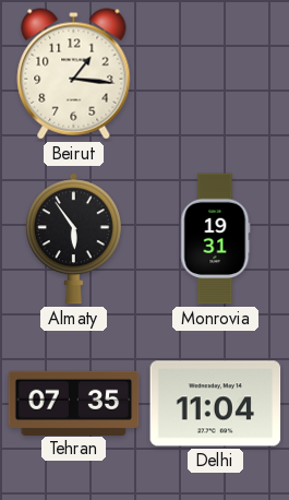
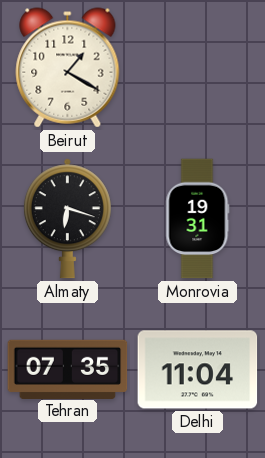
Beirut: 1:16 -> 1:20
Almaty: 5:54 -> 6:18
